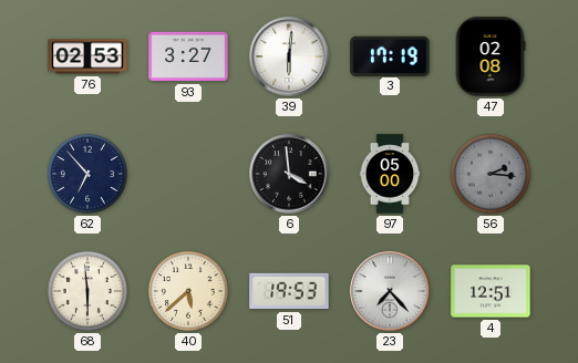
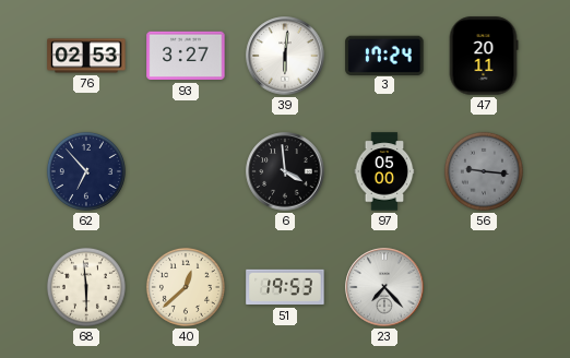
3: 17:19 -> 17:24
47: 02:08 -> 20:11
56: 2:16 -> 9:16
40: 5:38 -> 12:38
4: 12:51 -> none
